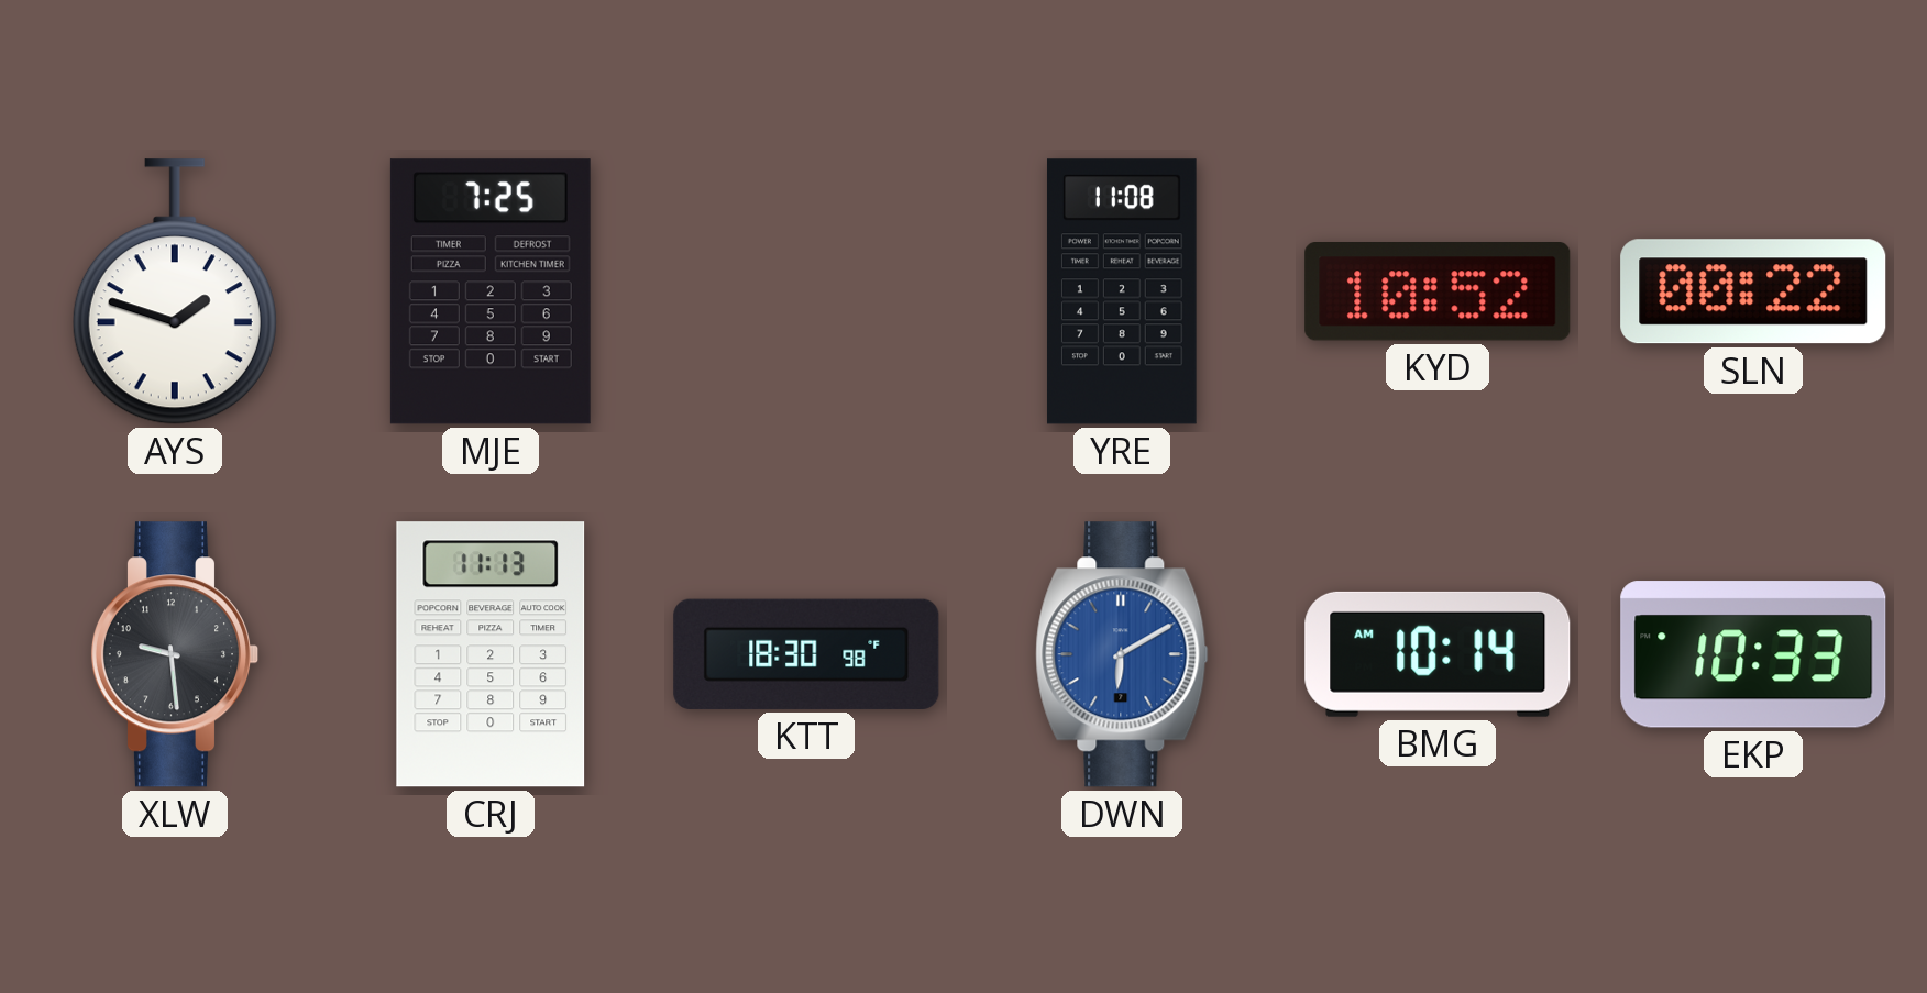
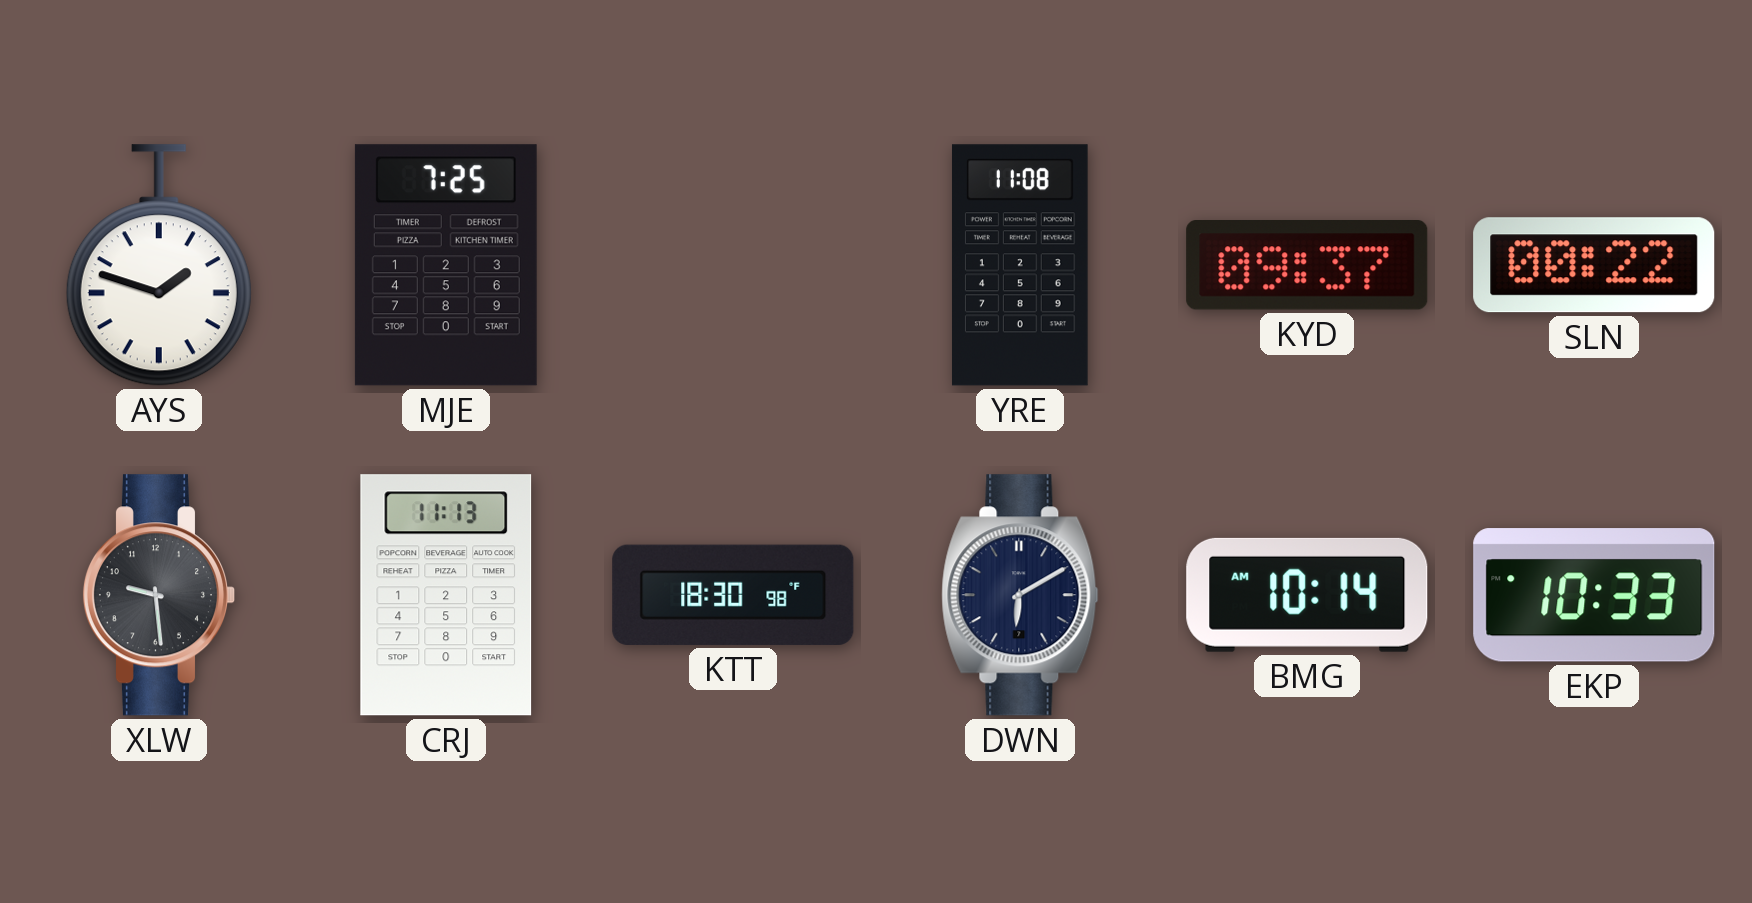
KYD: 10:52 -> 09:37
DWN dial: blue -> navy
